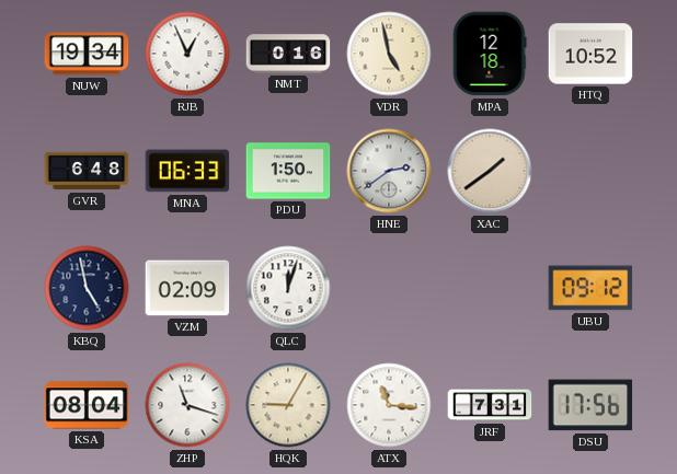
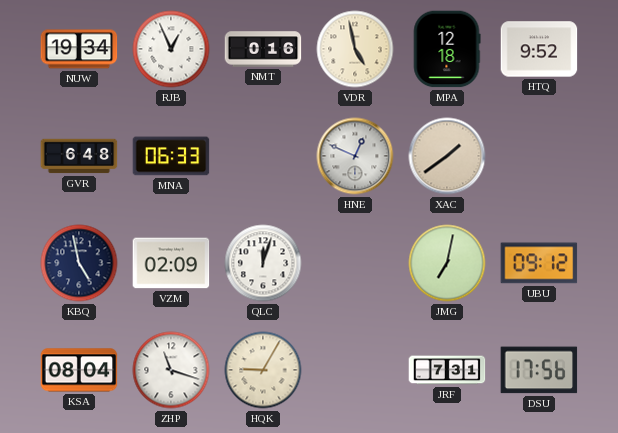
HTQ: 10:52 -> 9:52
PDU: 1:50 -> none
HNE: 2:39 -> 12:49
JMG: none -> 7:02
ATX: 11:16 -> none
